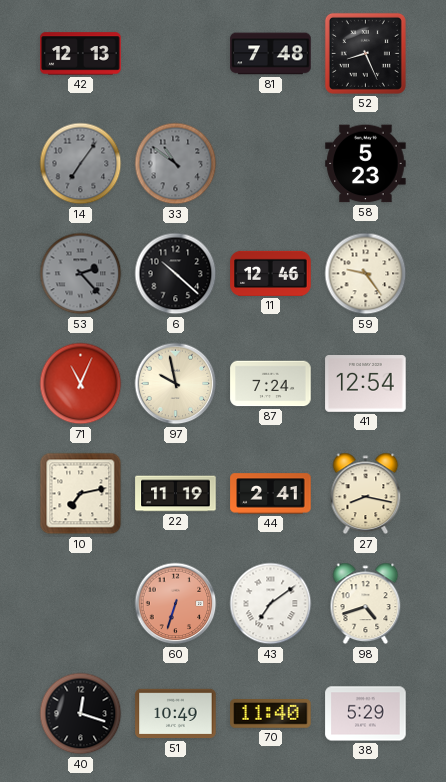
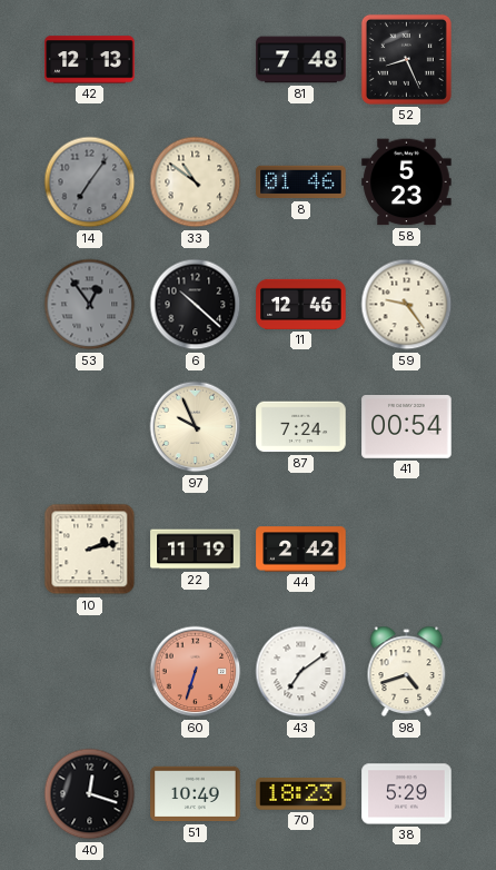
33 dial: grey -> cream
8: none -> 01:46
53: 2:23 -> 12:54
71: 11:04 -> none
97: 9:58 -> 9:56
41: 12:54 -> 00:54
10: 7:13 -> 2:13
44: 2:41 -> 2:42
27: 8:17 -> none
70: 11:40 -> 18:23
